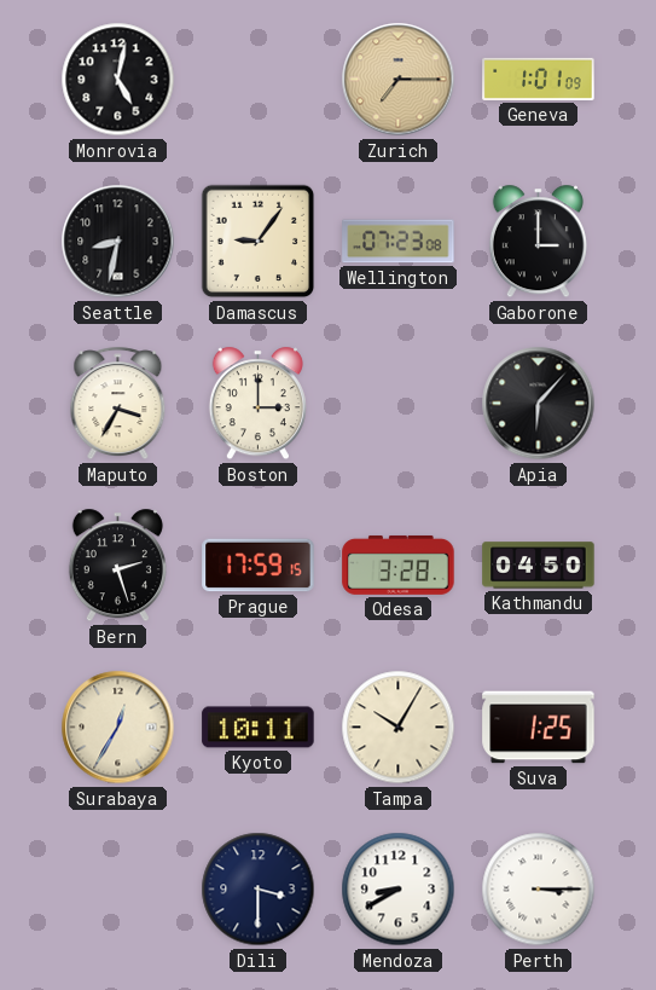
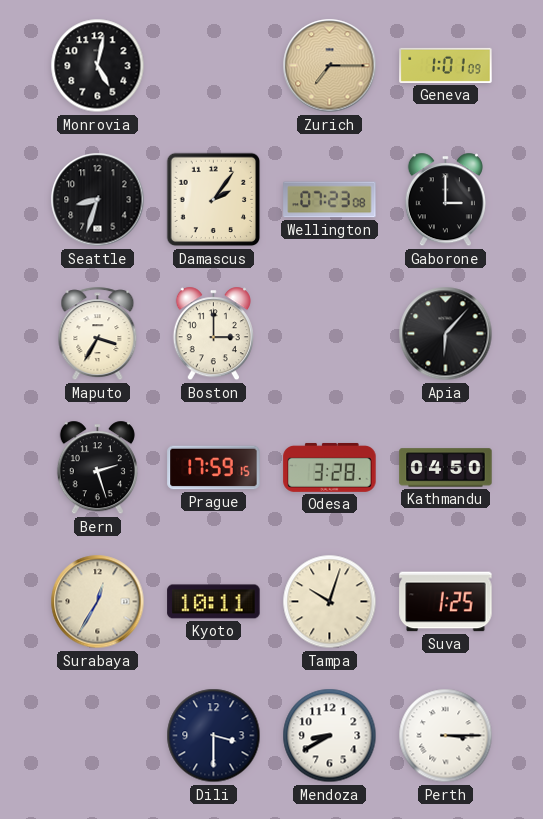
Seattle: 8:32 -> 8:33
Damascus: 9:06 -> 2:06
Tampa: 10:05 -> 10:03
